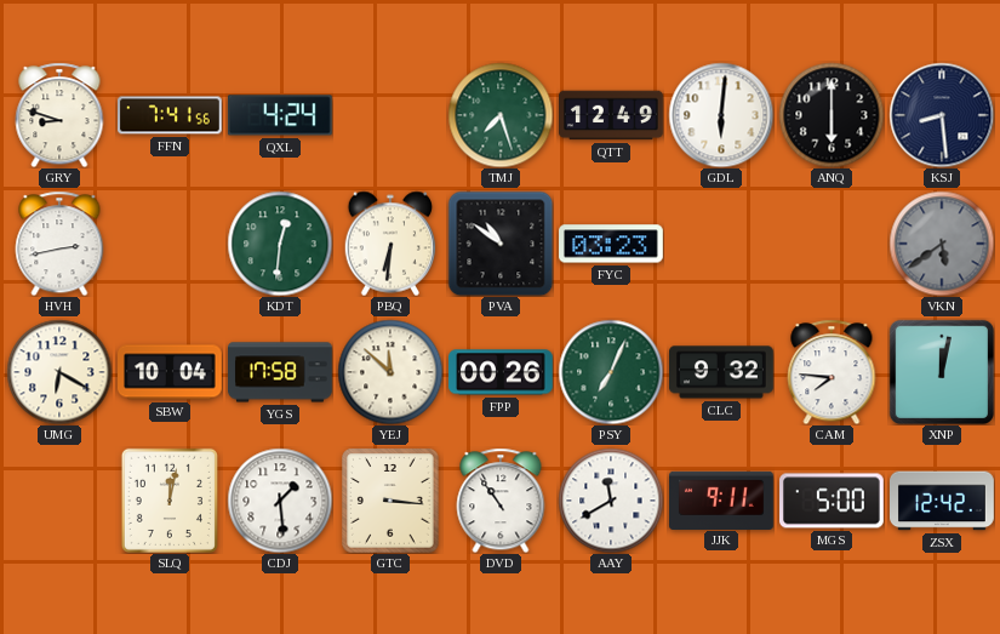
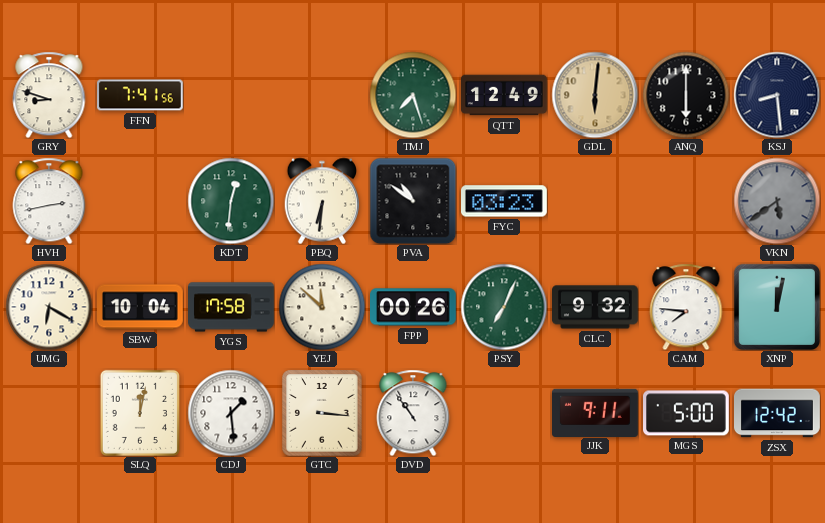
QXL: 4:24 -> none
GDL dial: white -> champagne
AAY: 11:40 -> none
